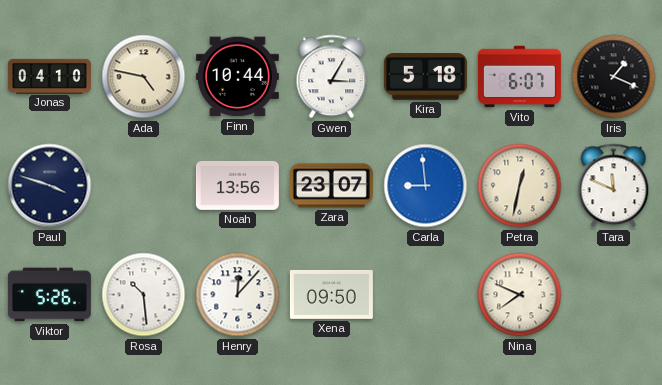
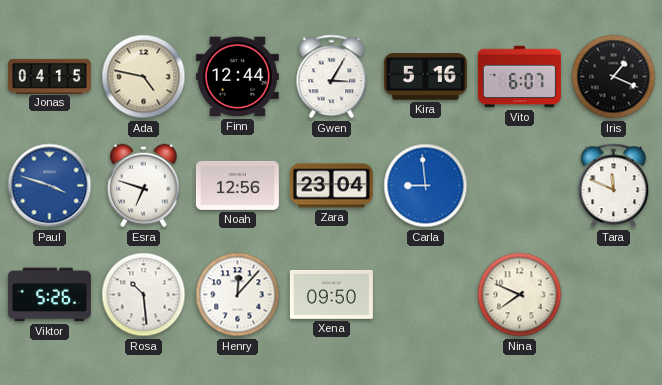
Jonas: 04:10 -> 04:15
Finn: 10:44 -> 12:44
Kira: 5:18 -> 5:16
Paul dial: navy -> blue
Esra: none -> 6:48
Noah: 13:56 -> 12:56
Zara: 23:07 -> 23:04
Petra: 12:32 -> none
